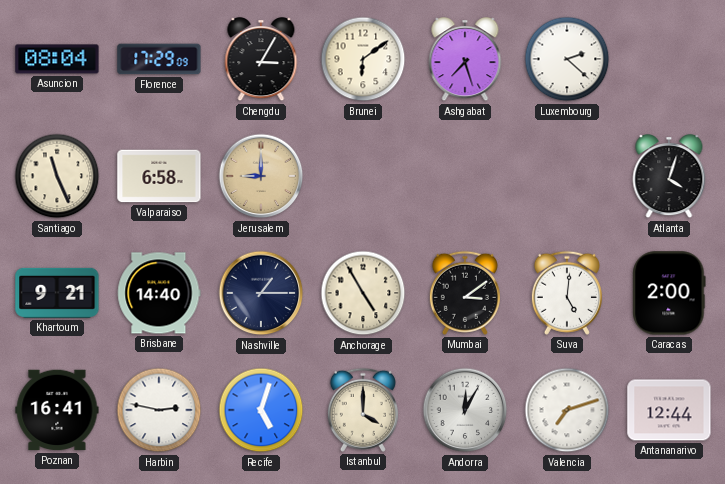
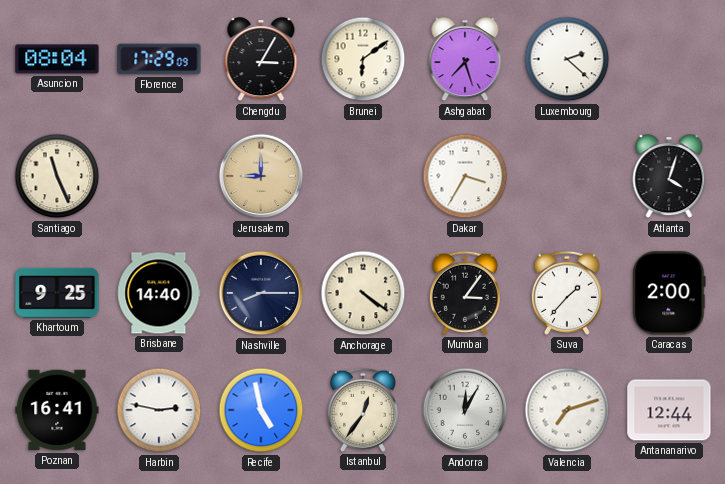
Valparaiso: 6:58 -> none
Dakar: none -> 3:35
Khartoum: 9:21 -> 9:25
Nashville: 1:15 -> 8:15
Anchorage: 4:55 -> 4:21
Mumbai: 3:09 -> 3:06
Suva: 5:01 -> 1:37
Recife: 5:03 -> 4:58
Istanbul: 4:00 -> 12:36
